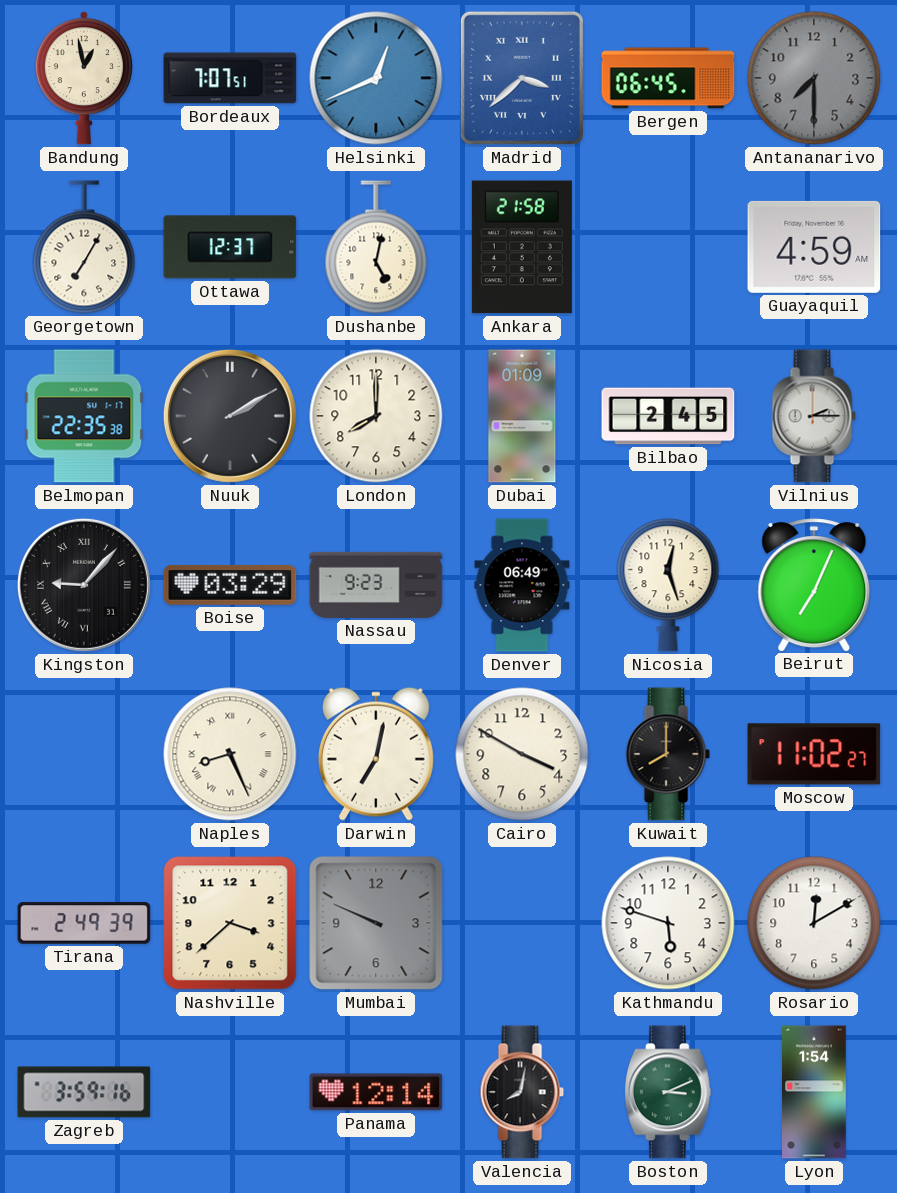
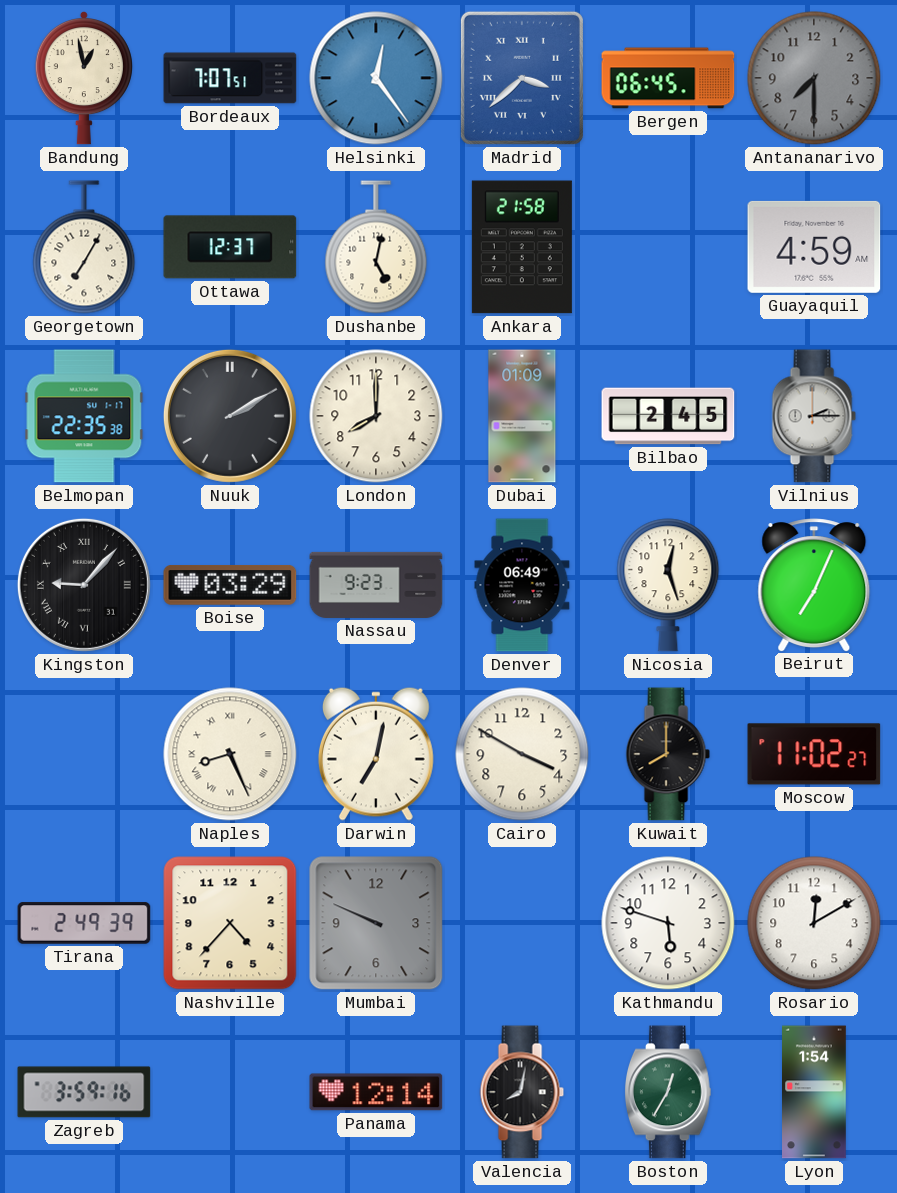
Helsinki: 12:41 -> 12:24
Nashville: 3:38 -> 4:37
Boston: 3:11 -> 12:35
